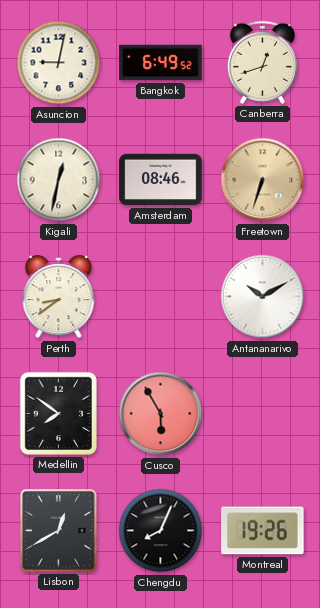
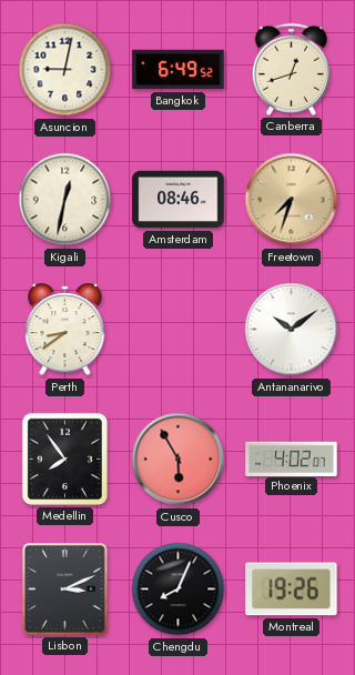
Freetown: 6:33 -> 7:33
Antananarivo: 10:10 -> 10:09
Medellin: 7:51 -> 7:54
Phoenix: none -> 4:02
Lisbon: 12:40 -> 3:11
